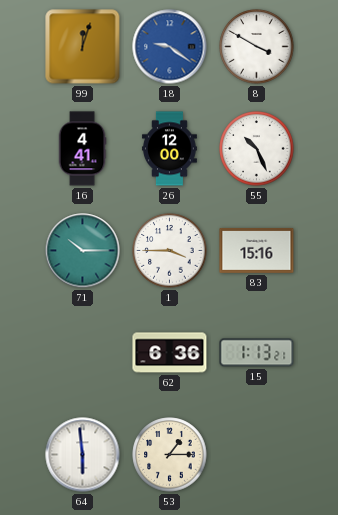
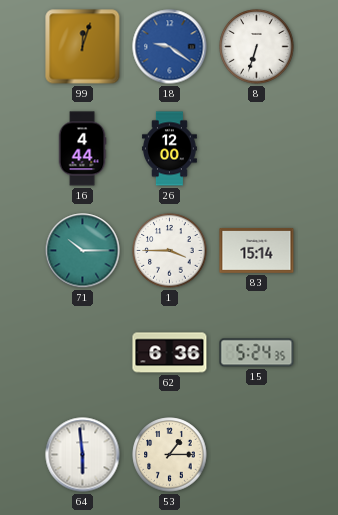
8: 3:50 -> 6:33
16: 4:41 -> 4:44
55: 10:26 -> none
83: 15:16 -> 15:14
15: 1:13 -> 5:24
